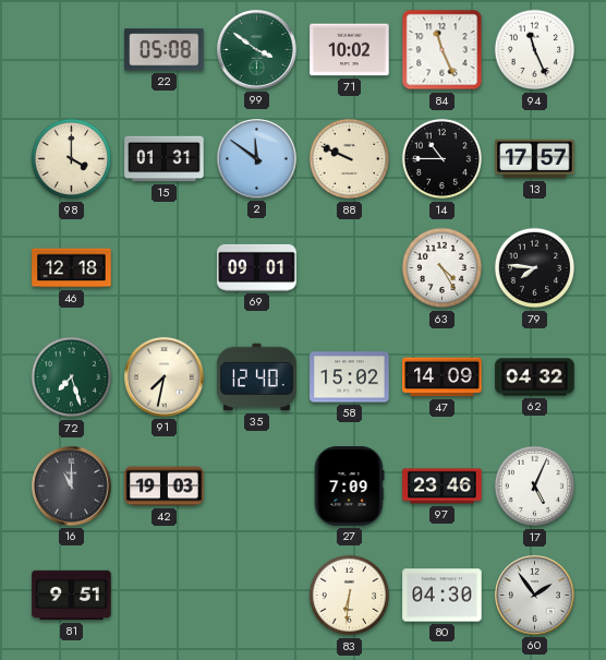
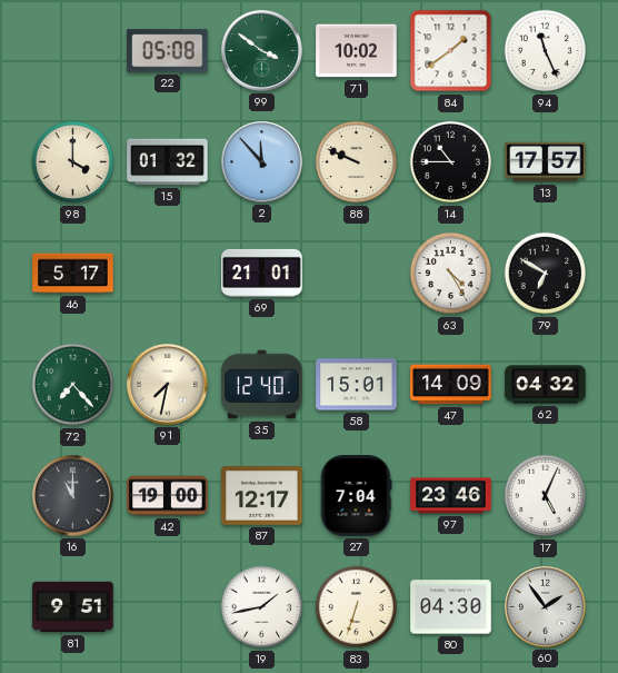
84: 11:26 -> 1:39
15: 01:31 -> 01:32
2: 11:51 -> 11:53
46: 12:18 -> 5:17
69: 09:01 -> 21:01
79: 7:46 -> 6:50
72: 7:27 -> 7:23
58: 15:02 -> 15:01
42: 19:03 -> 19:00
87: none -> 12:17
27: 7:09 -> 7:04
19: none -> 1:43
83: 6:31 -> 6:33
